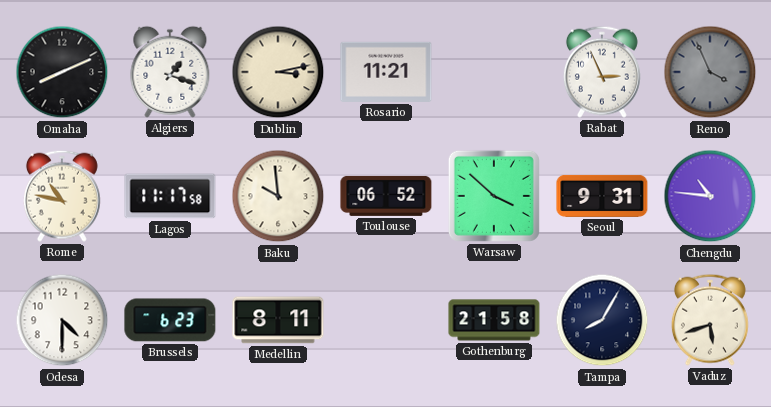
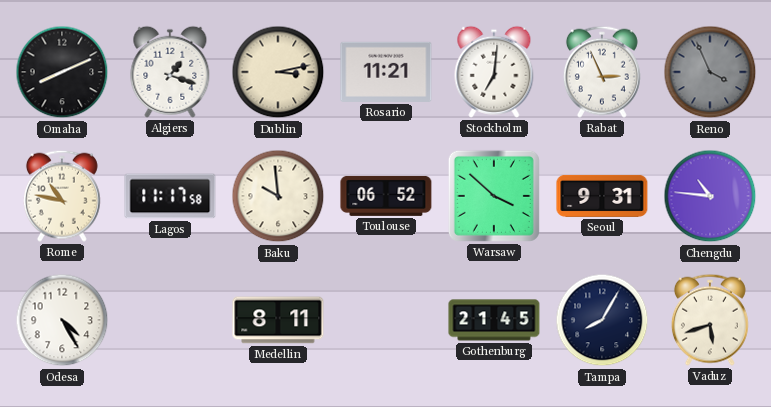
Stockholm: none -> 7:01
Odesa: 4:30 -> 4:25
Brussels: 6:23 -> none
Gothenburg: 21:58 -> 21:45
